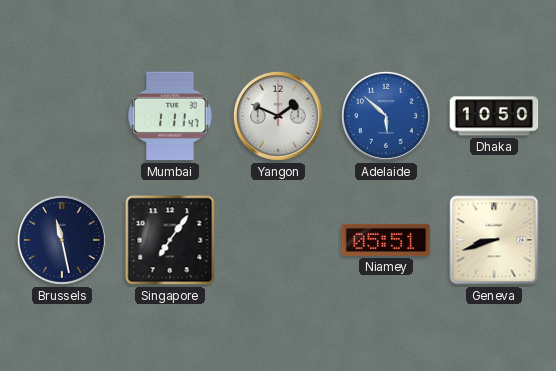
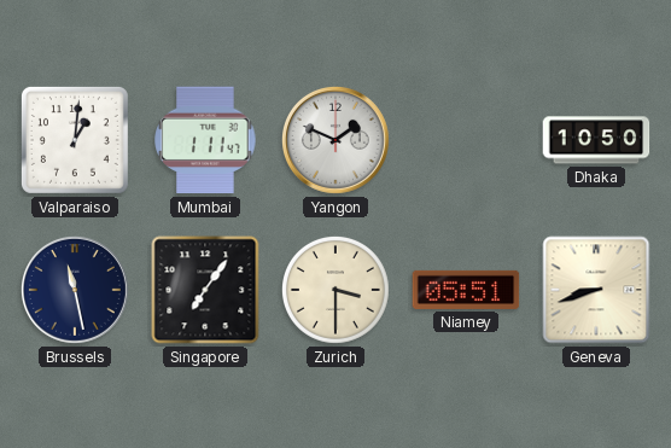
Valparaiso: none -> 1:01
Adelaide: 5:52 -> none
Zurich: none -> 3:30
